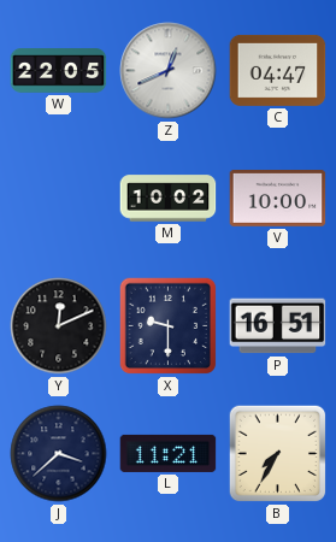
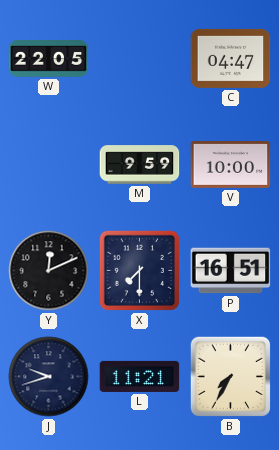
Z: 12:41 -> none
M: 10:02 -> 9:59
X: 9:30 -> 7:30
J: 3:38 -> 9:42
